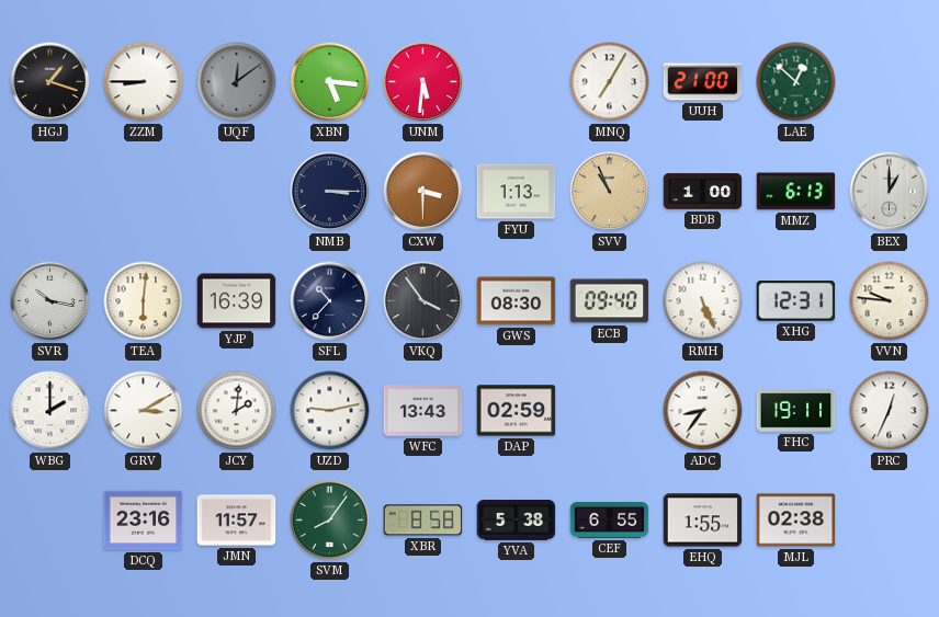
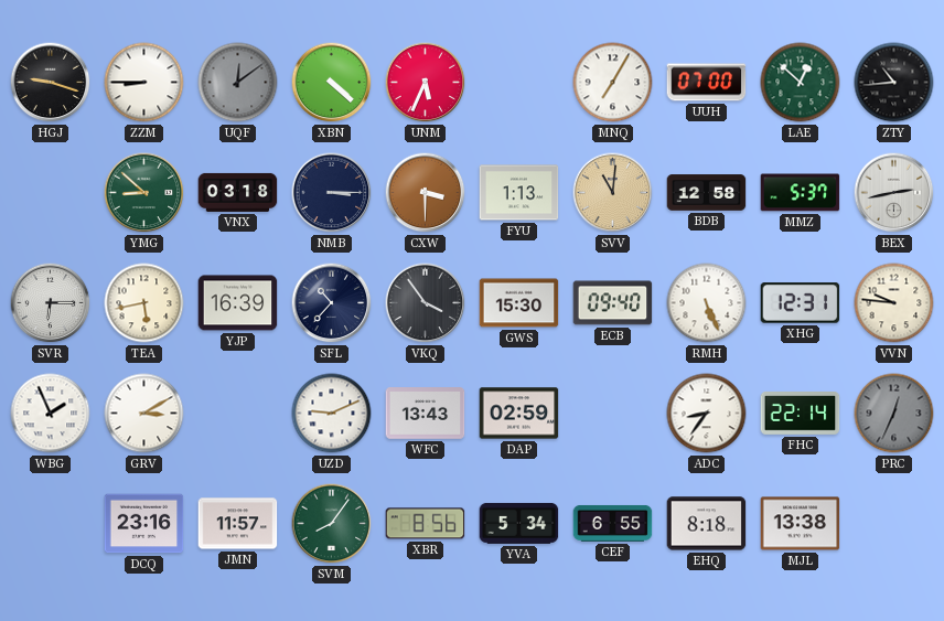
HGJ: 1:18 -> 9:18
XBN: 5:16 -> 4:22
UNM: 5:31 -> 5:34
UUH: 21:00 -> 07:00
ZTY: none -> 10:44
YMG: none -> 8:52
VNX: none -> 03:18
SVV: 10:56 -> 11:01
BDB: 1:00 -> 12:58
MMZ: 6:13 -> 5:37
BEX: 1:00 -> 2:43
SVR: 10:17 -> 6:15
TEA: 6:01 -> 5:43
GWS: 08:30 -> 15:30
WBG: 2:00 -> 1:56
JCY: 2:01 -> none
UZD: 9:13 -> 9:11
FHC: 19:11 -> 22:14
PRC dial: white -> grey
XBR: 8:58 -> 8:56
YVA: 5:38 -> 5:34
EHQ: 1:55 -> 8:18
MJL: 02:38 -> 13:38
